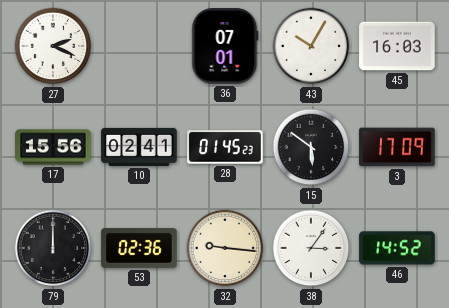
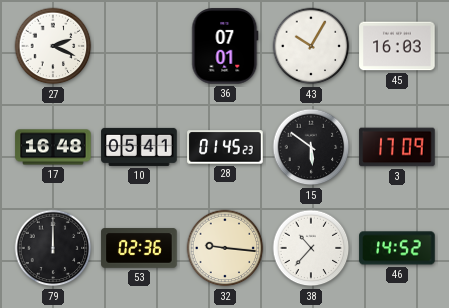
17: 15:56 -> 16:48
10: 02:41 -> 05:41
38: 3:06 -> 10:37
